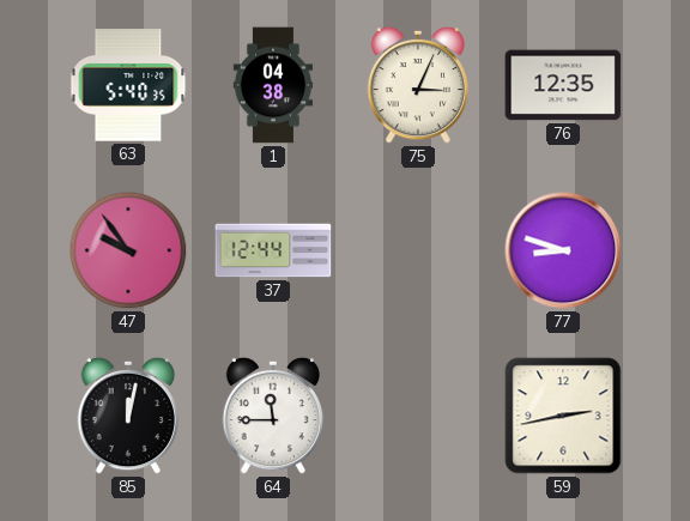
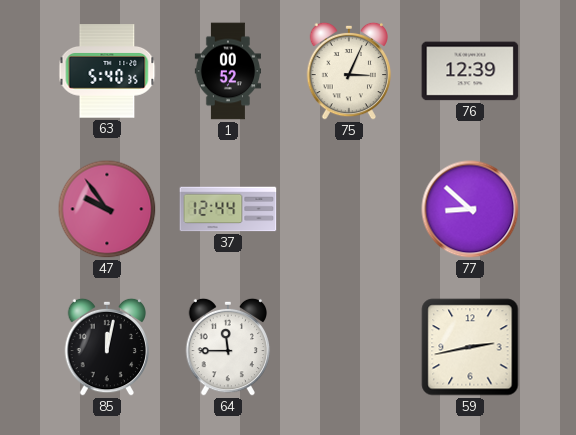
1: 04:38 -> 00:52
76: 12:35 -> 12:39
77: 8:48 -> 8:52
